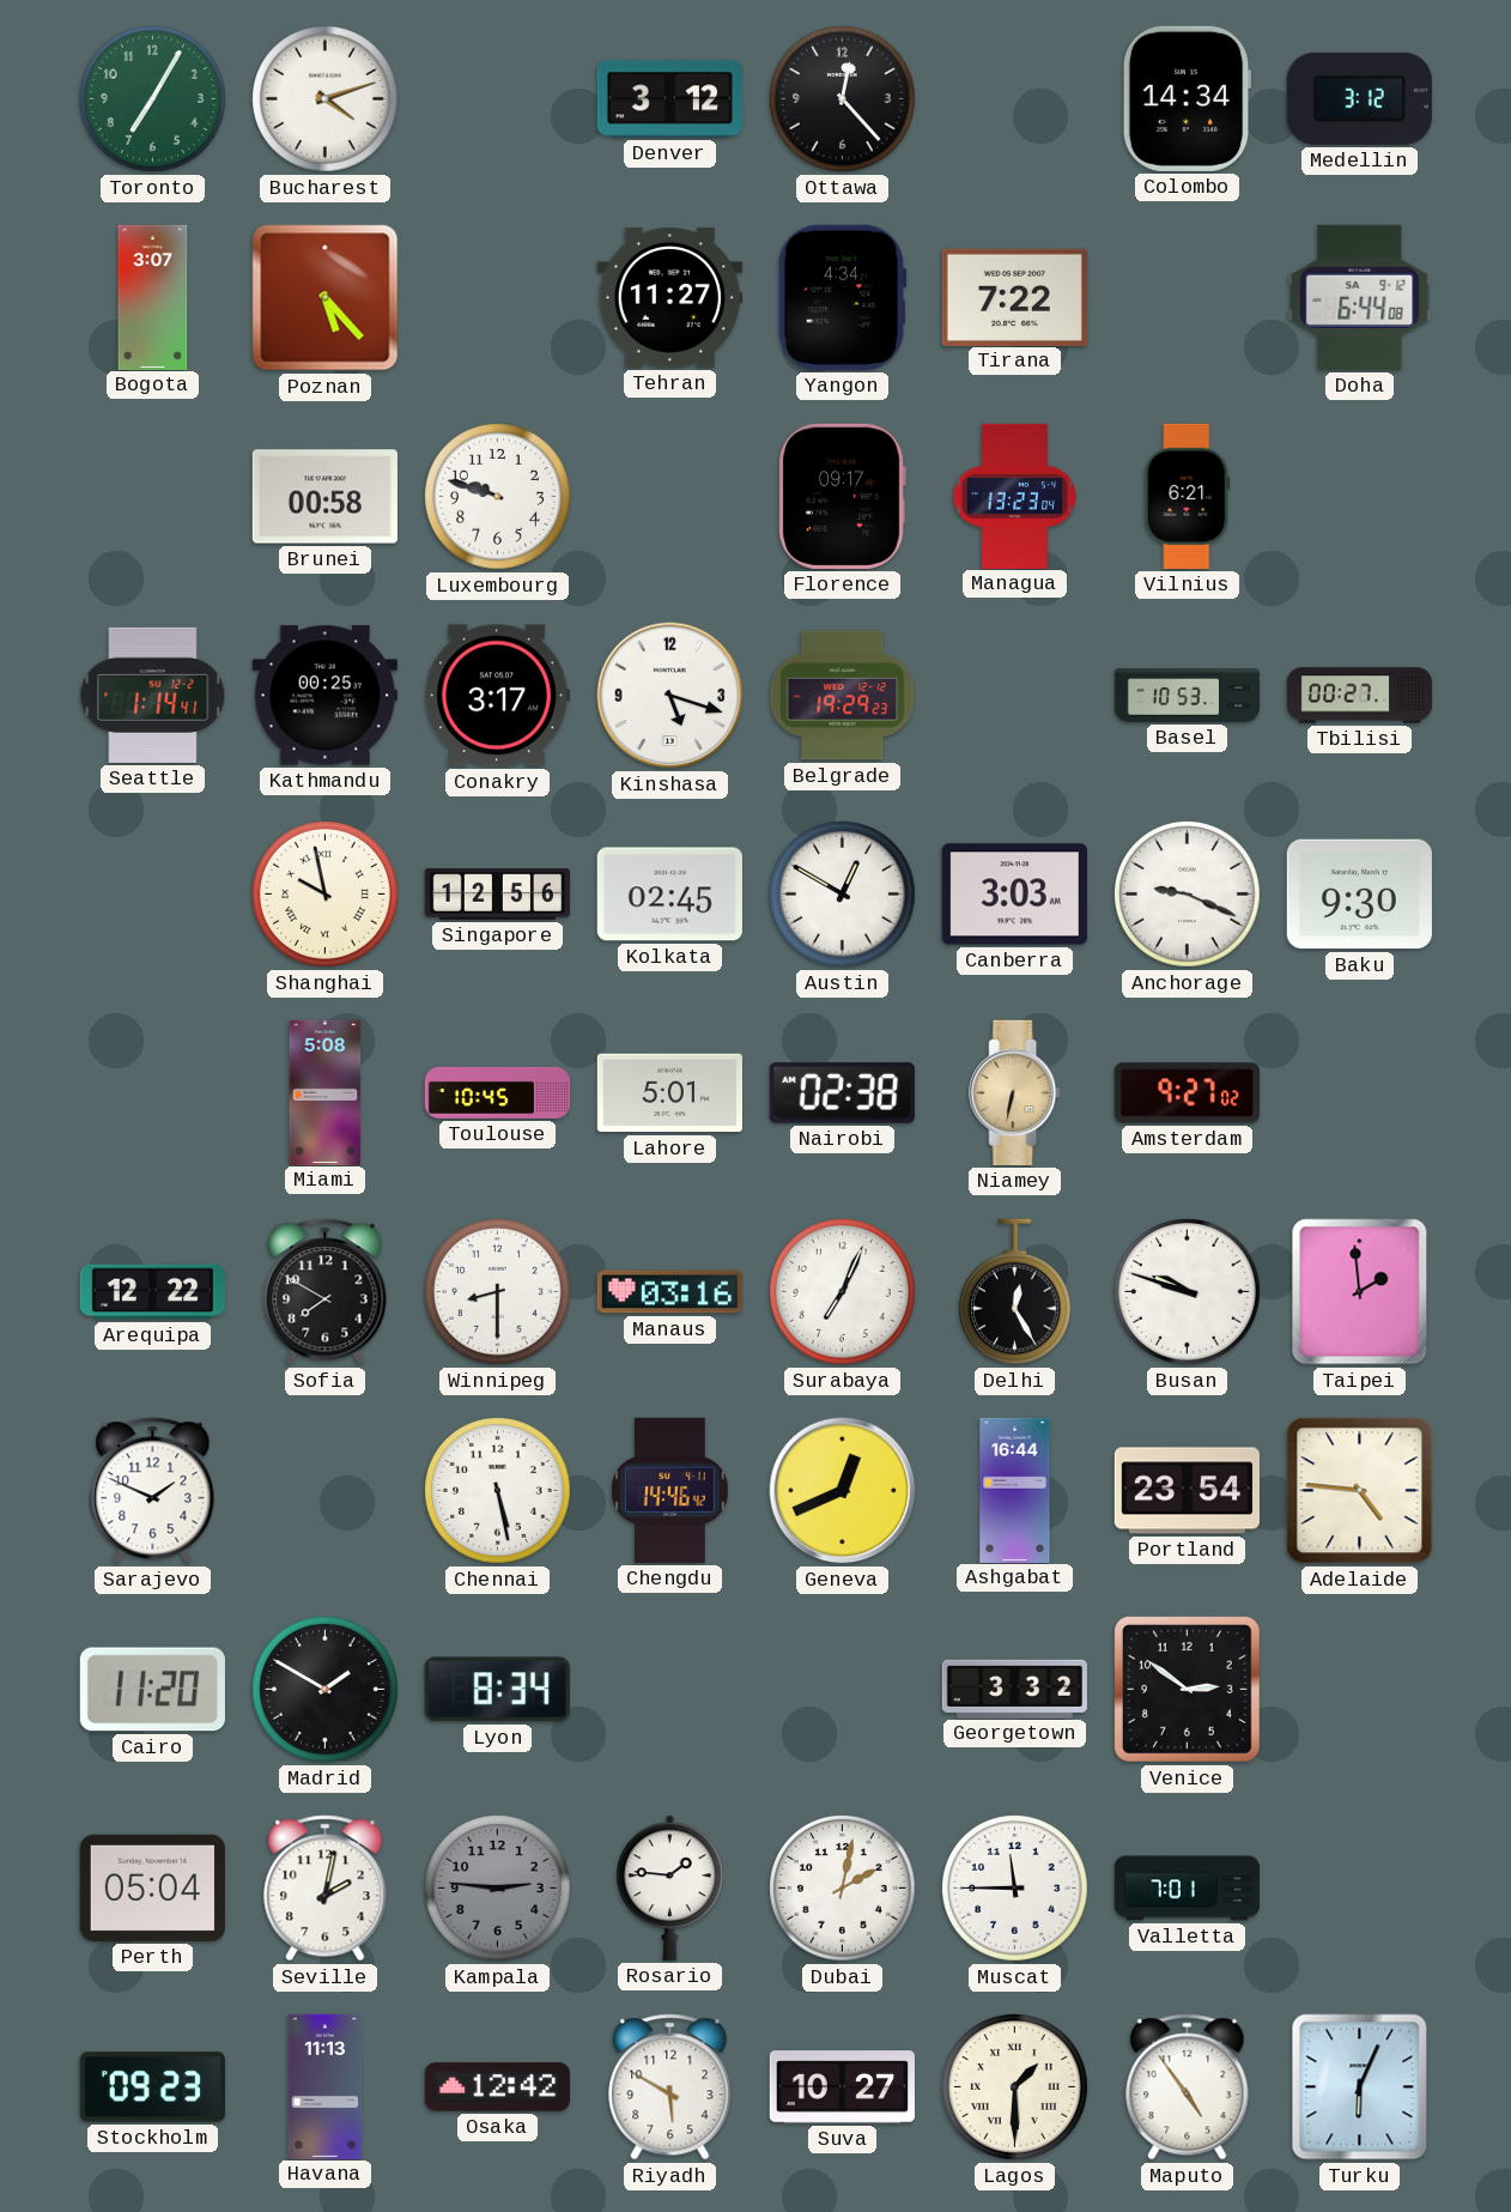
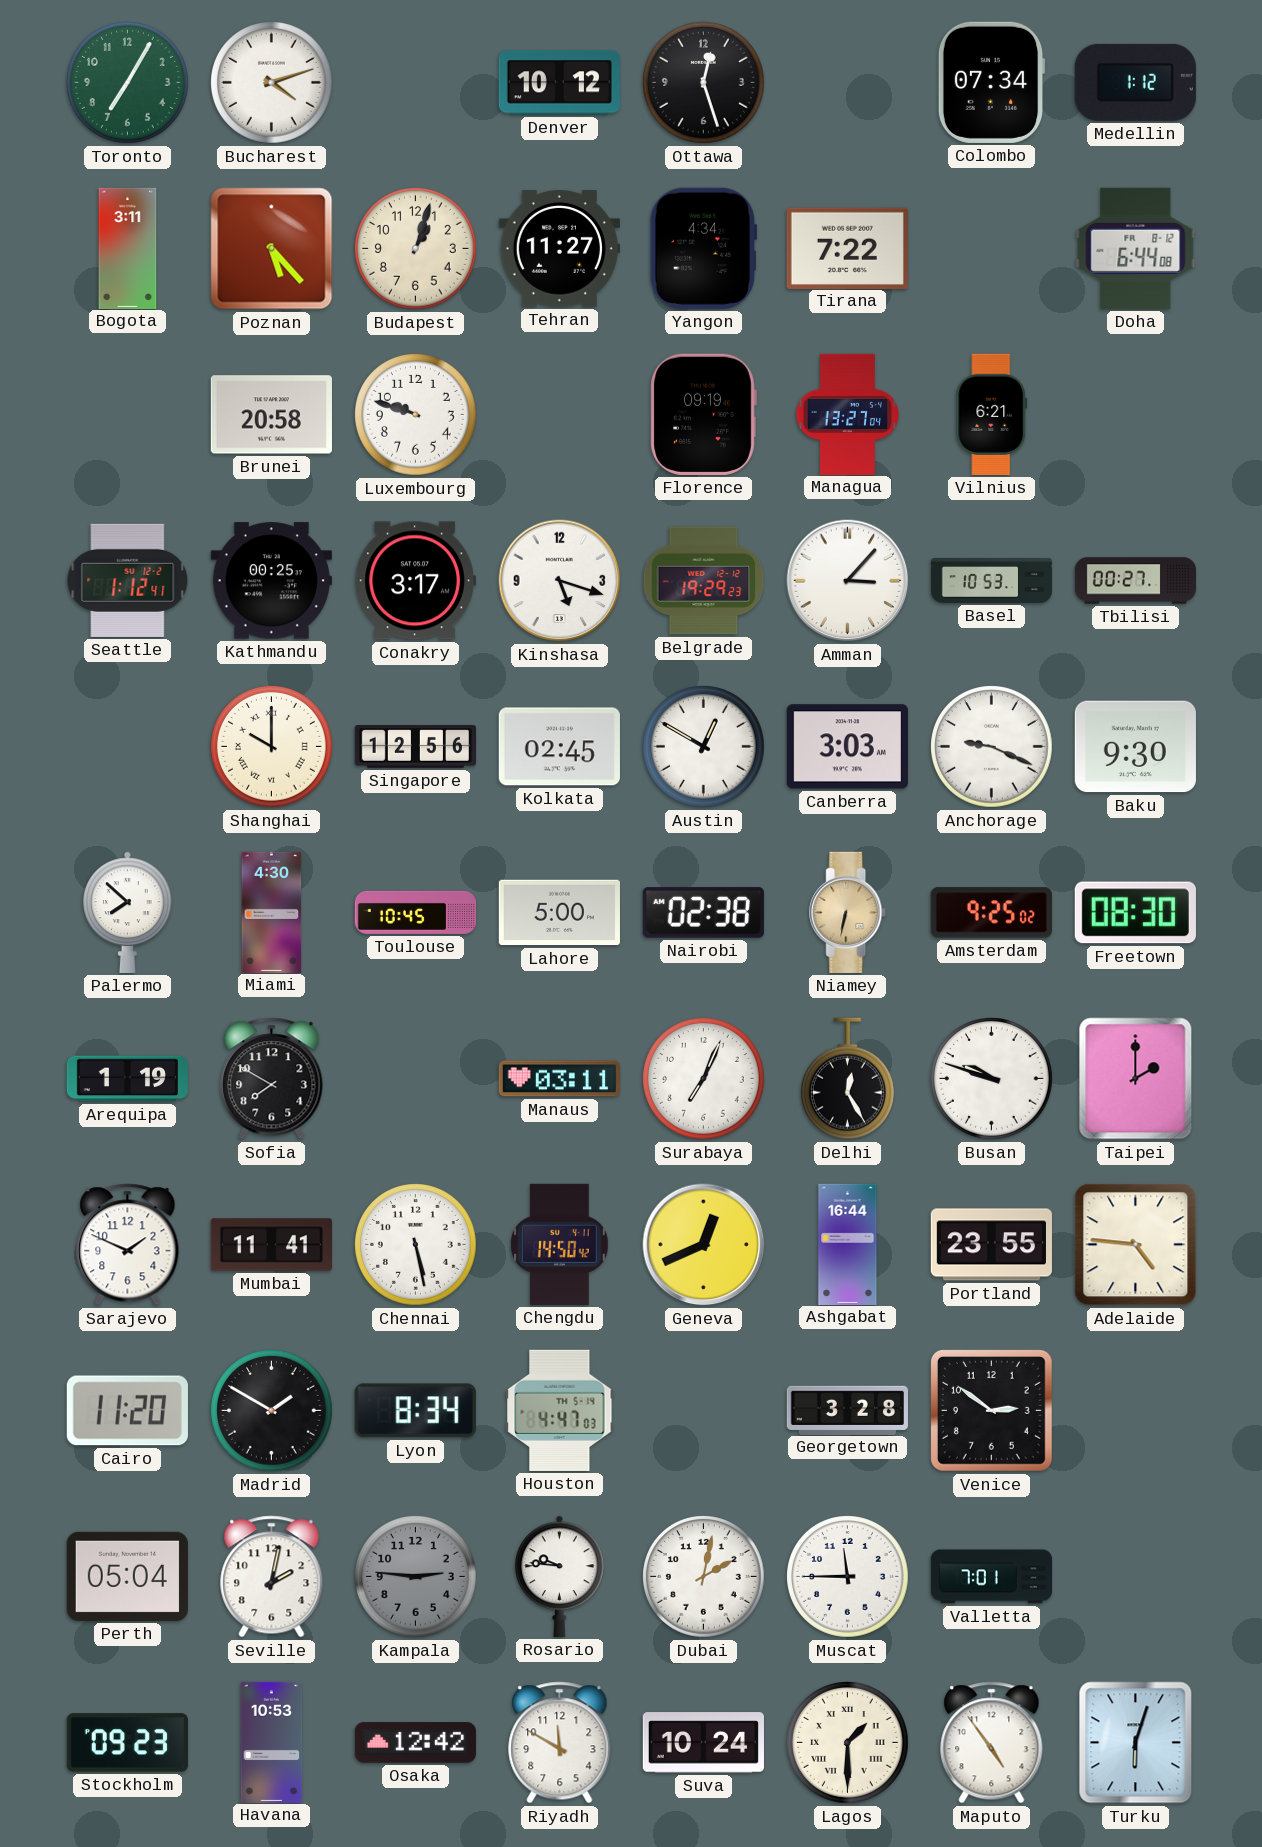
Denver: 3:12 -> 10:12
Ottawa: 12:23 -> 12:27
Colombo: 14:34 -> 07:34
Medellin: 3:12 -> 1:12
Bogota: 3:07 -> 3:11
Budapest: none -> 1:03
Doha date: SA 9-12 -> FR 8-12
Brunei: 00:58 -> 20:58
Florence: 09:17 -> 09:19
Managua: 13:23 -> 13:27
Seattle: 1:14 -> 1:12
Amman: none -> 3:07
Shanghai: 9:58 -> 10:00
Palermo: none -> 7:52
Miami: 5:08 -> 4:30
Lahore: 5:01 -> 5:00
Amsterdam: 9:27 -> 9:25
Freetown: none -> 08:30
Arequipa: 12:22 -> 1:19
Winnipeg: 8:30 -> none
Manaus: 03:16 -> 03:11
Taipei: 1:59 -> 2:00
Mumbai: none -> 11:41
Chengdu: 14:46 -> 14:50
Portland: 23:54 -> 23:55
Houston: none -> 4:47
Georgetown: 3:32 -> 3:28
Rosario: 1:46 -> 9:46
Havana: 11:13 -> 10:53
Riyadh: 5:50 -> 11:50
Suva: 10:27 -> 10:24
Turku: 6:04 -> 6:03
